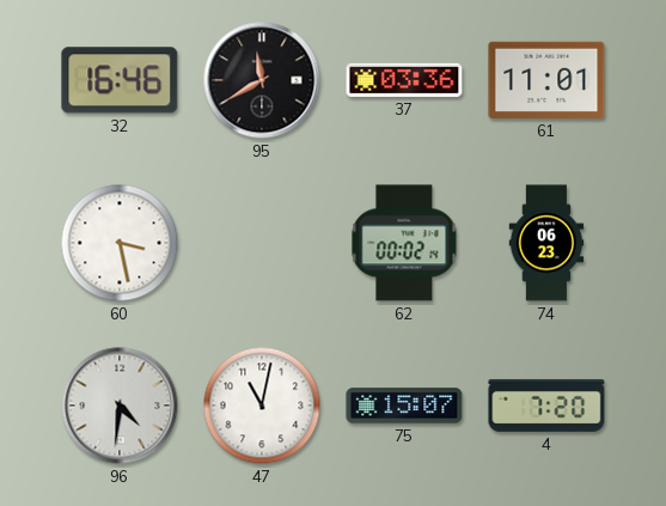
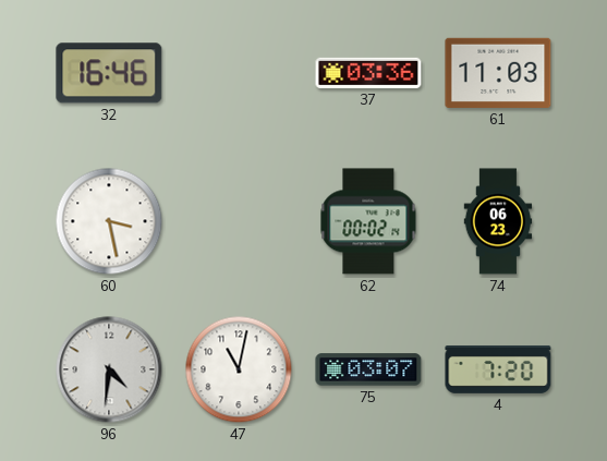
95: 11:40 -> none
61: 11:01 -> 11:03
75: 15:07 -> 03:07
